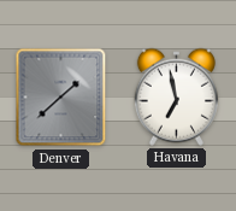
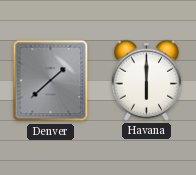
Havana: 6:58 -> 6:00
